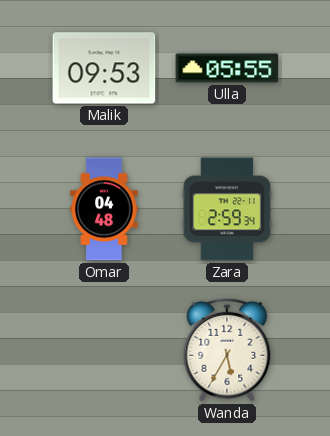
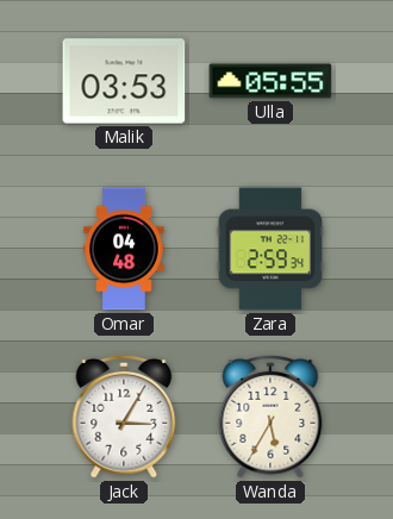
Malik: 09:53 -> 03:53
Jack: none -> 3:05
